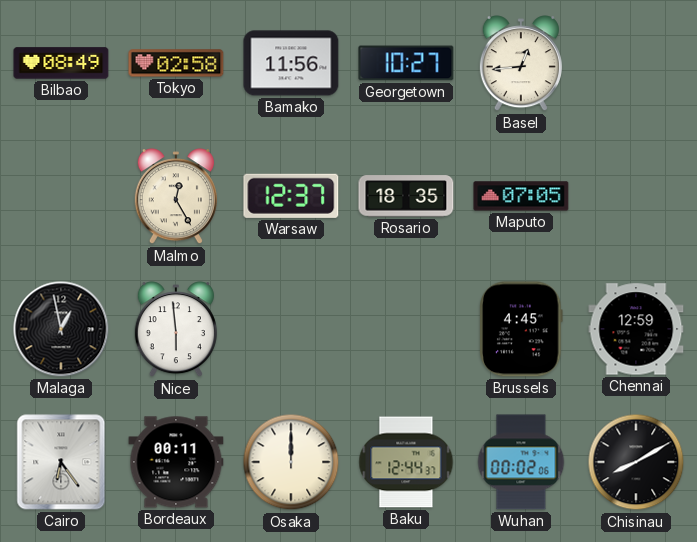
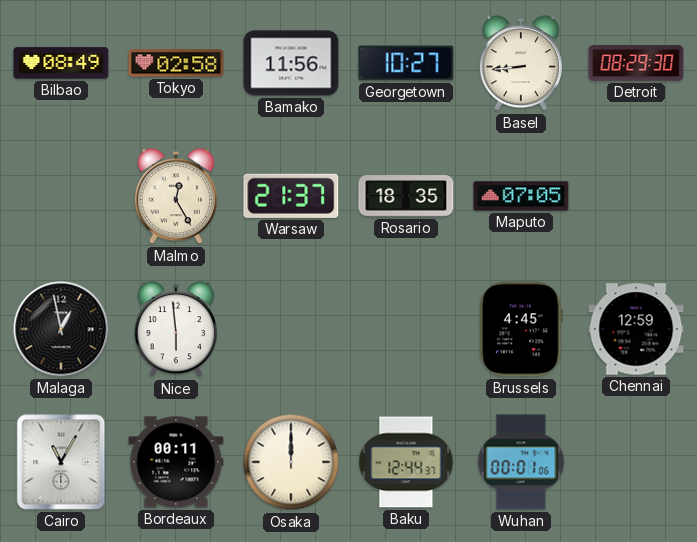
Basel: 12:44 -> 8:44
Detroit: none -> 08:29
Warsaw: 12:37 -> 21:37
Cairo: 6:24 -> 11:05
Wuhan: 00:02 -> 00:01
Chisinau: 8:10 -> none
